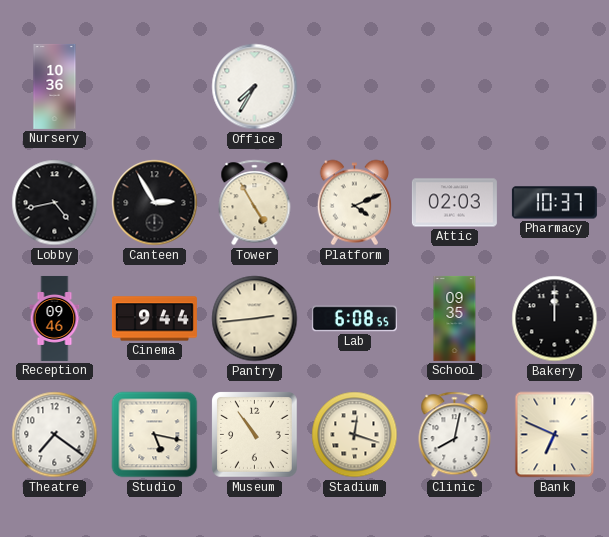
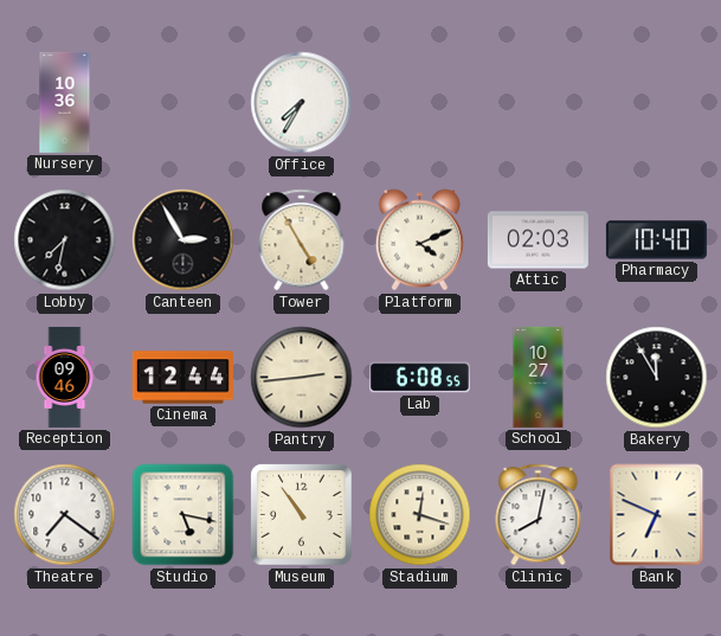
Lobby: 4:43 -> 7:32
Pharmacy: 10:37 -> 10:40
Cinema: 9:44 -> 12:44
School: 09:35 -> 10:27
Bakery: 12:00 -> 11:55
